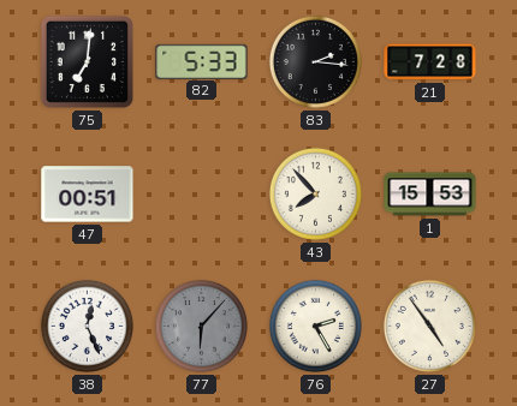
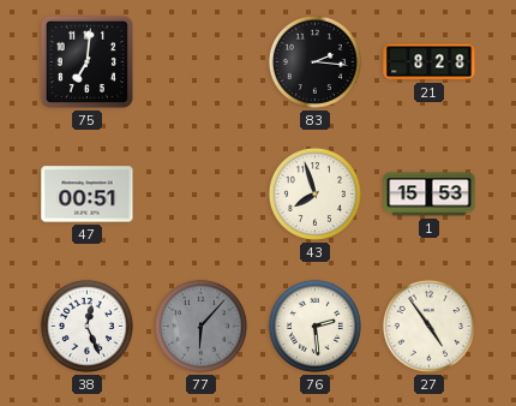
82: 5:33 -> none
21: 7:28 -> 8:28
43: 7:53 -> 7:57
76: 2:25 -> 2:29
